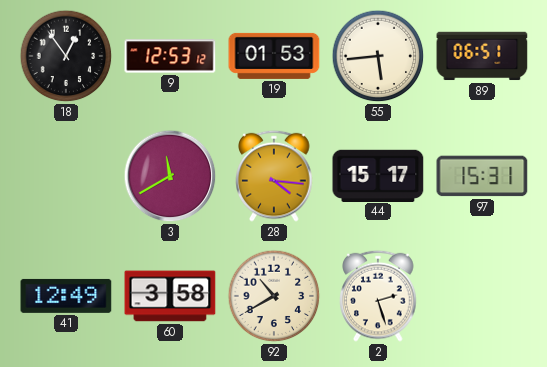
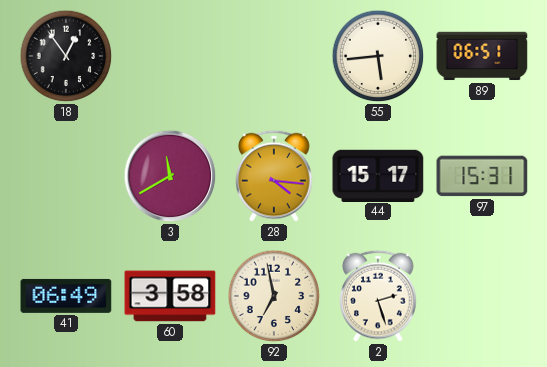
9: 12:53 -> none
19: 01:53 -> none
41: 12:49 -> 06:49
92: 10:40 -> 6:58
